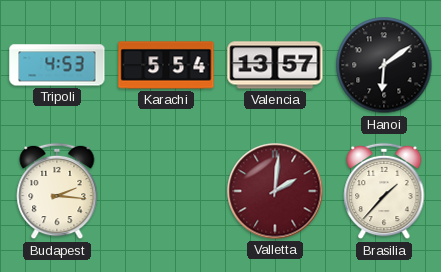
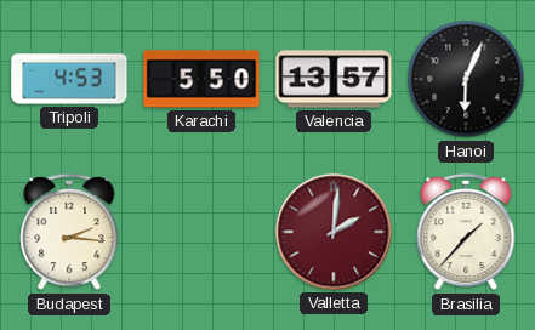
Karachi: 5:54 -> 5:50
Hanoi: 6:09 -> 6:04
